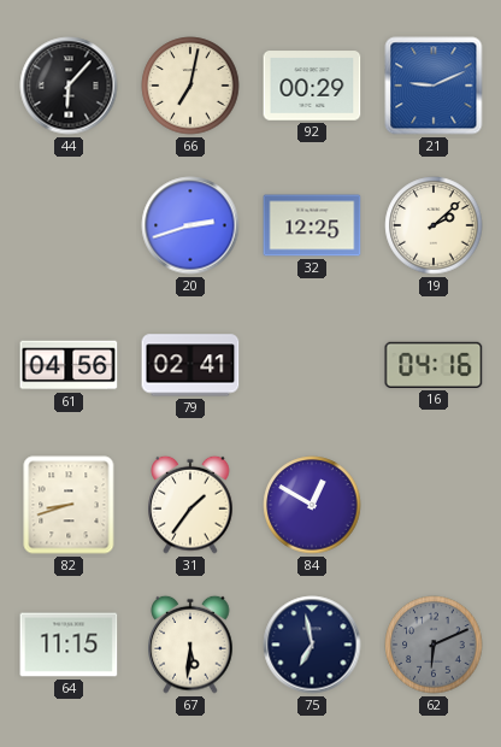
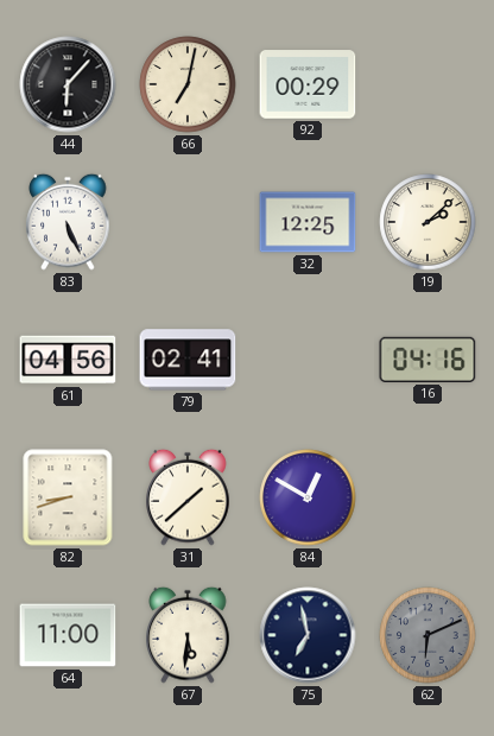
21: 9:11 -> none
83: none -> 5:26
20: 2:42 -> none
31: 1:36 -> 1:38
64: 11:15 -> 11:00
